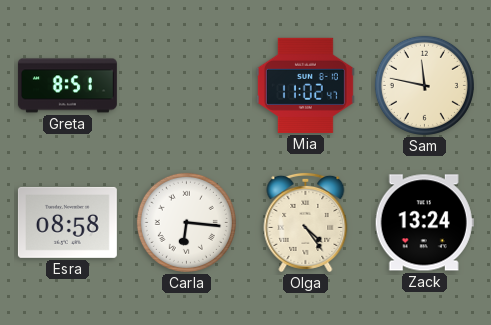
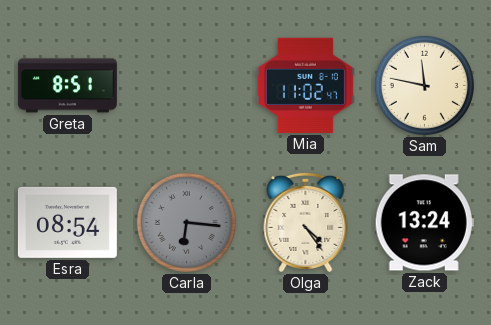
Esra: 08:58 -> 08:54
Carla dial: white -> grey
